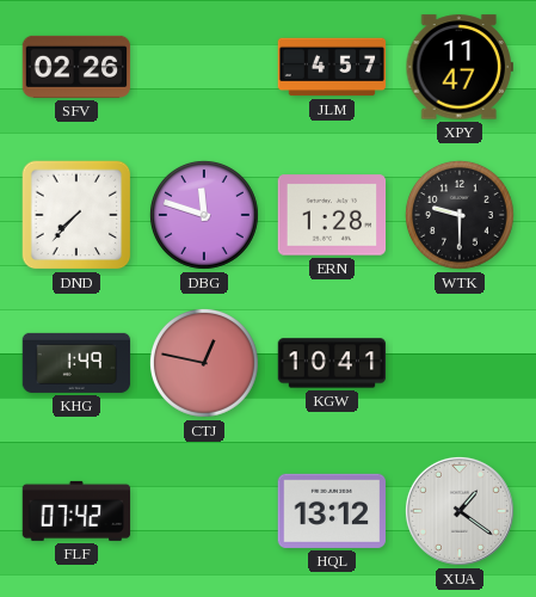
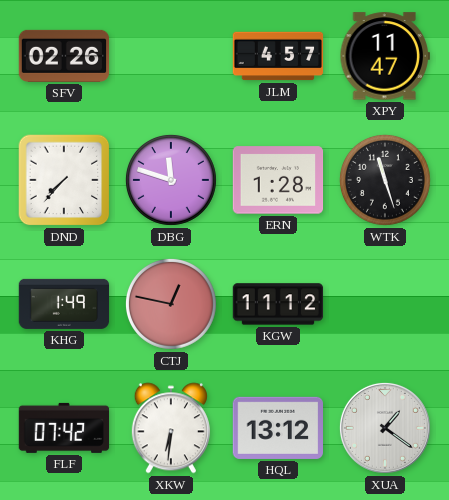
WTK: 9:30 -> 11:27
KGW: 10:41 -> 11:12
XKW: none -> 6:31
